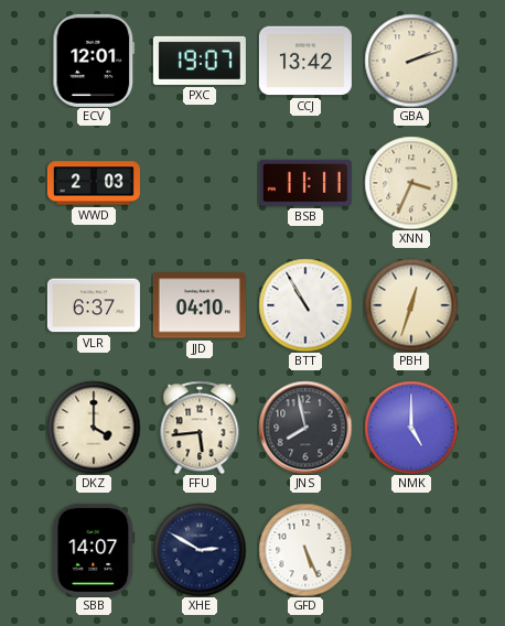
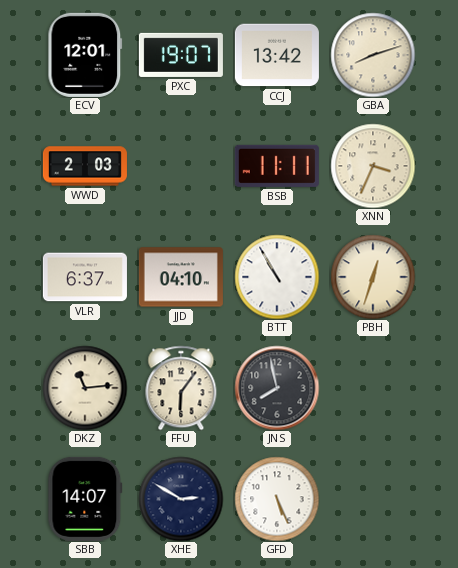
GBA: 2:12 -> 8:12
DKZ: 4:00 -> 11:14
FFU: 5:44 -> 6:06
NMK: 5:00 -> none
